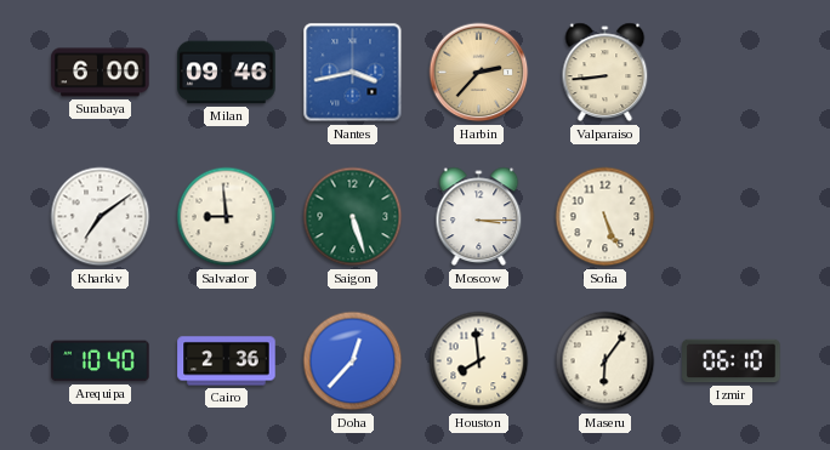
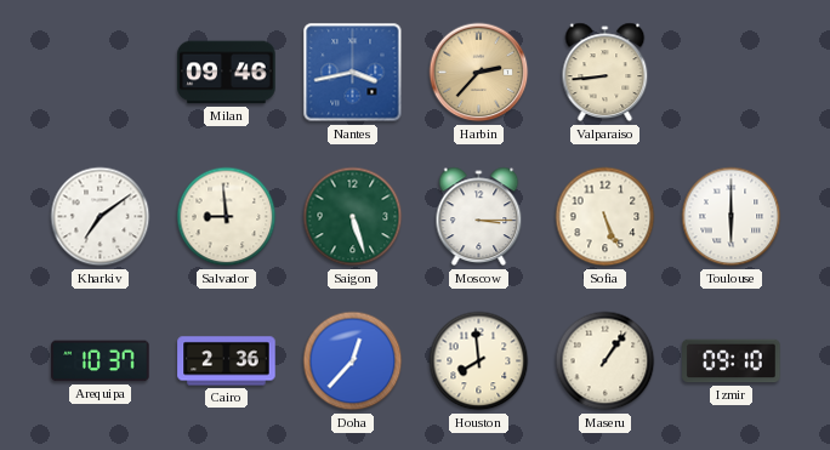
Surabaya: 6:00 -> none
Toulouse: none -> 6:00
Arequipa: 10:40 -> 10:37
Maseru: 6:06 -> 1:06
Izmir: 06:10 -> 09:10
